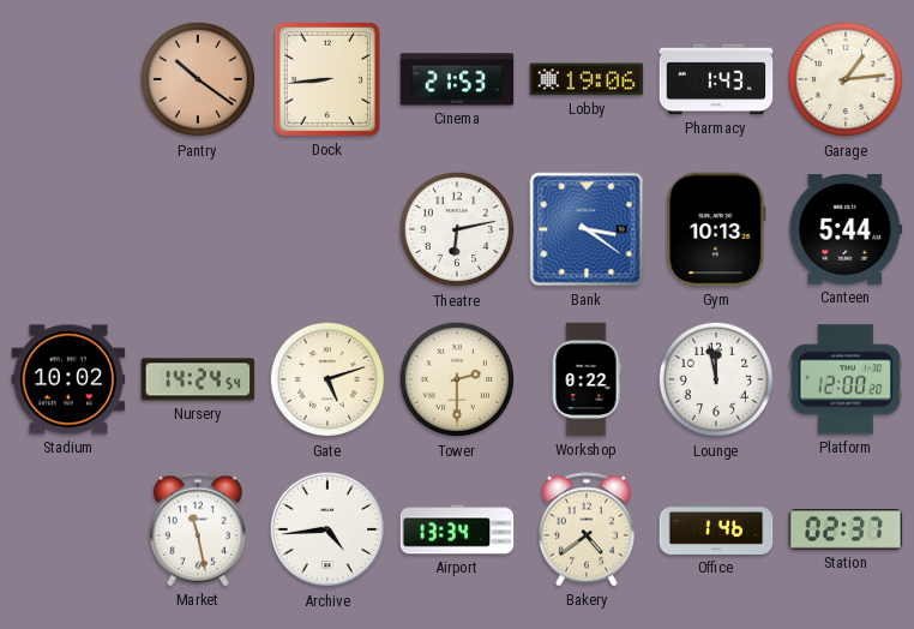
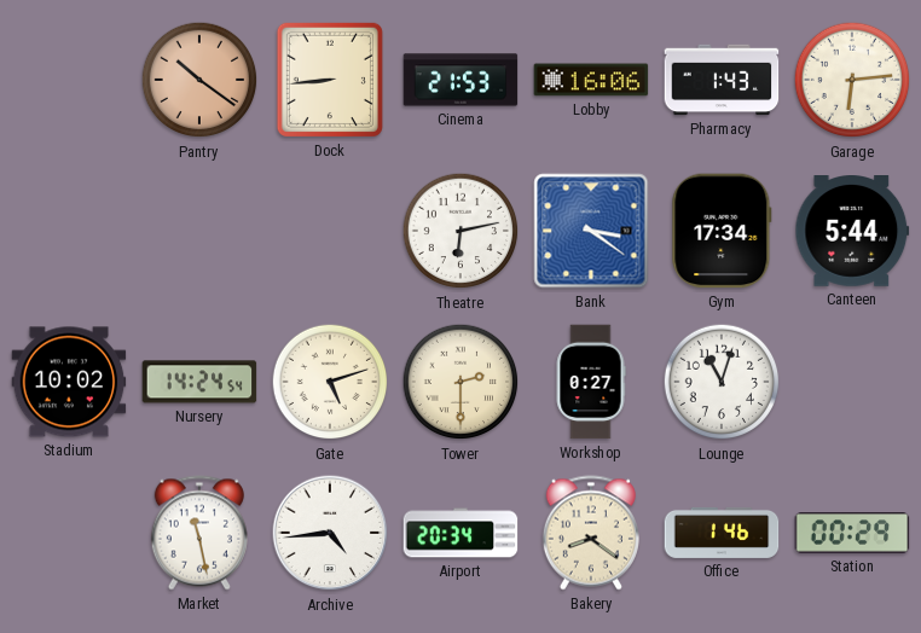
Lobby: 19:06 -> 16:06
Garage: 1:14 -> 6:14
Gym: 10:13 -> 17:34
Workshop: 0:22 -> 0:27
Lounge: 11:58 -> 11:03
Platform: 12:00 -> none
Airport: 13:34 -> 20:34
Bakery: 4:39 -> 8:21
Station: 02:37 -> 00:29
